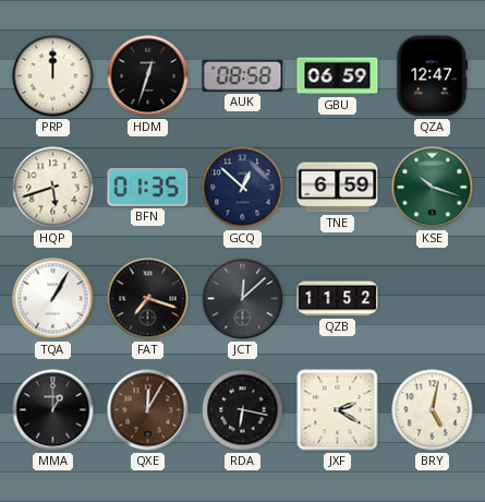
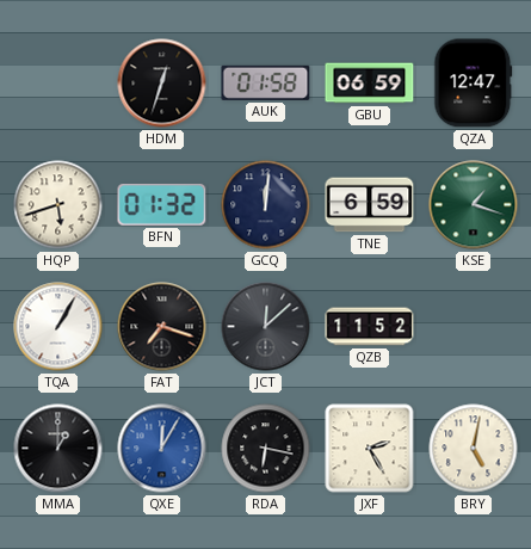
PRP: 12:00 -> none
AUK: 08:58 -> 01:58
BFN: 01:35 -> 01:32
GCQ: 12:52 -> 12:01
KSE: 10:18 -> 1:18
QXE dial: brown -> blue
JXF: 2:20 -> 2:25
